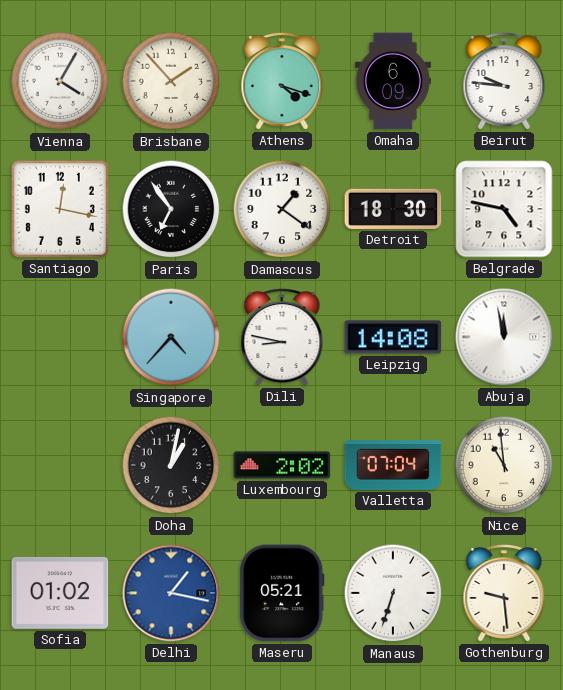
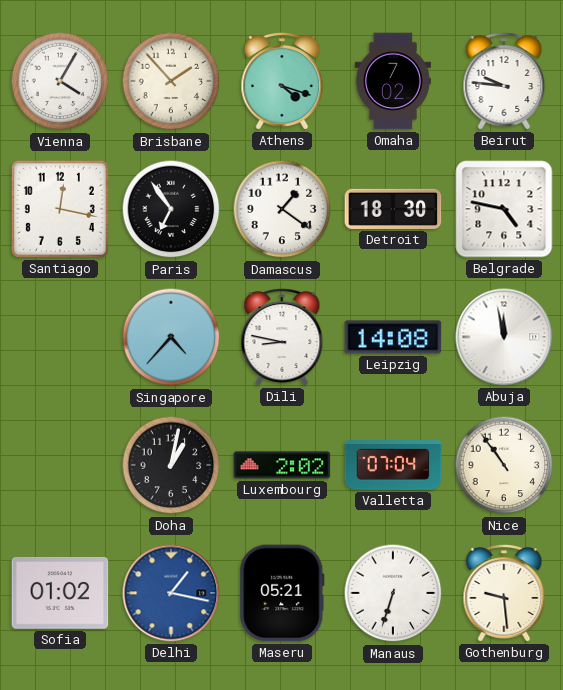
Omaha: 6:09 -> 7:02
Nice: 10:59 -> 10:54
